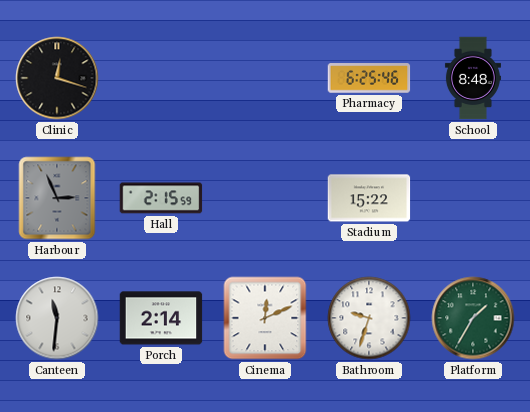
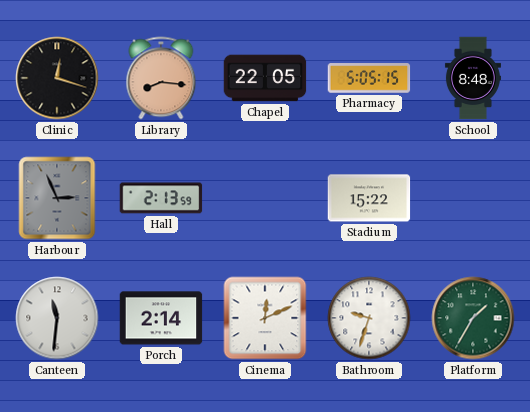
Library: none -> 8:16
Chapel: none -> 22:05
Pharmacy: 6:25 -> 5:05
Hall: 2:15 -> 2:13
